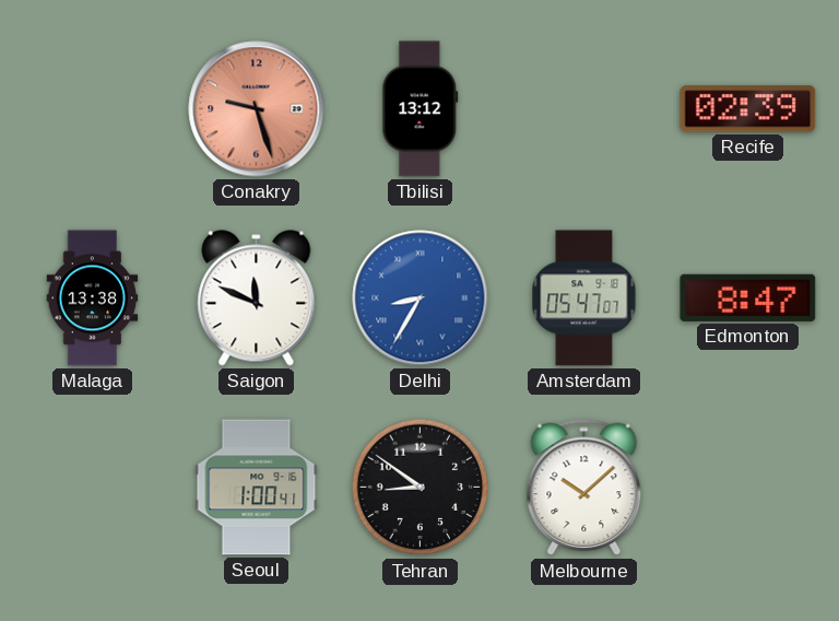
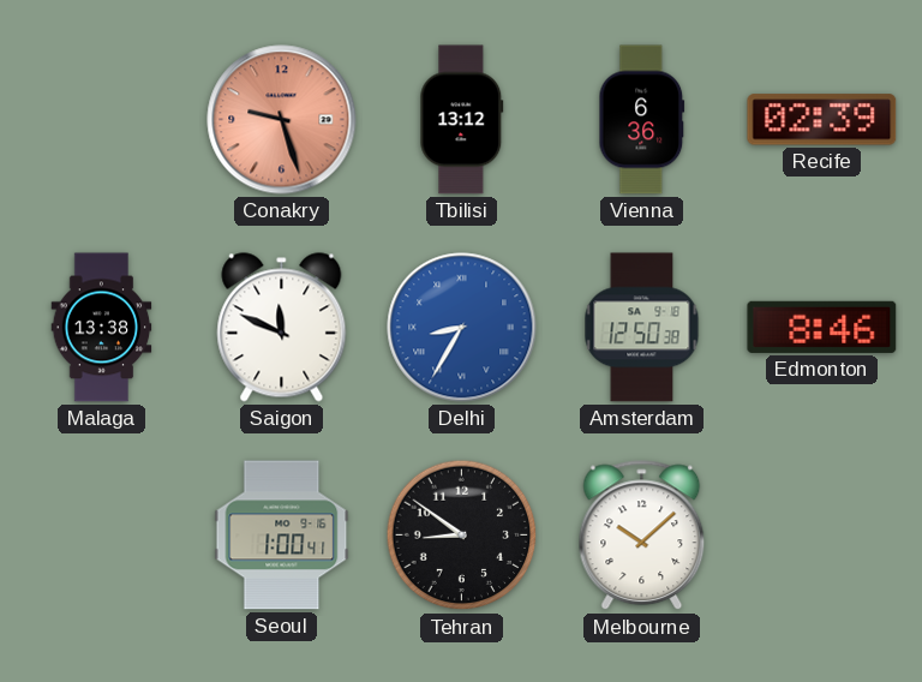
Vienna: none -> 6:36
Amsterdam: 05:47 -> 12:50
Edmonton: 8:47 -> 8:46
